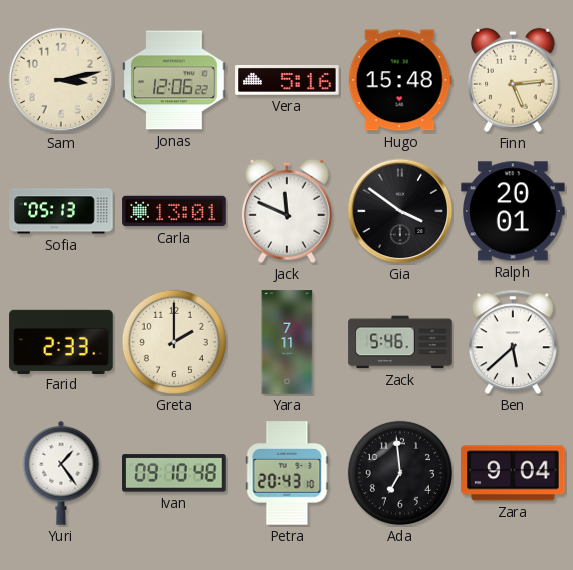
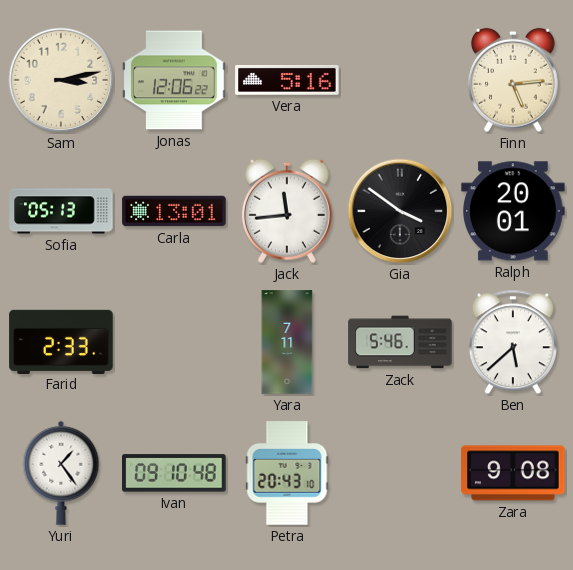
Hugo: 15:48 -> none
Jack: 11:49 -> 11:44
Greta: 2:00 -> none
Ada: 6:59 -> none
Zara: 9:04 -> 9:08
